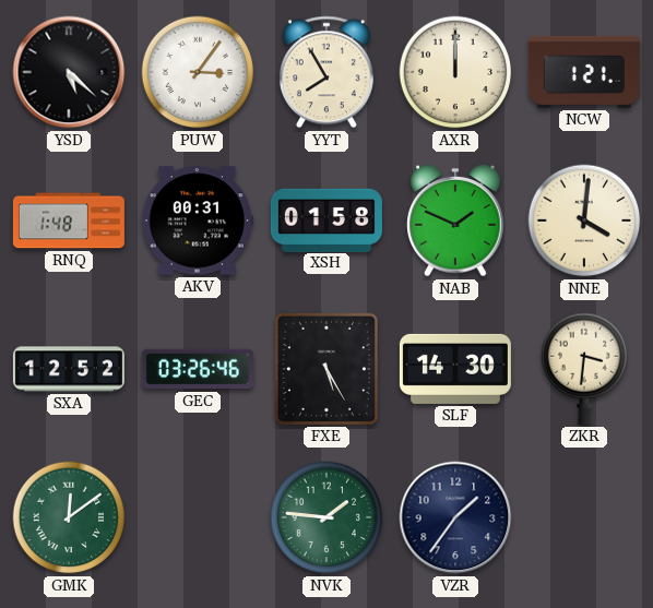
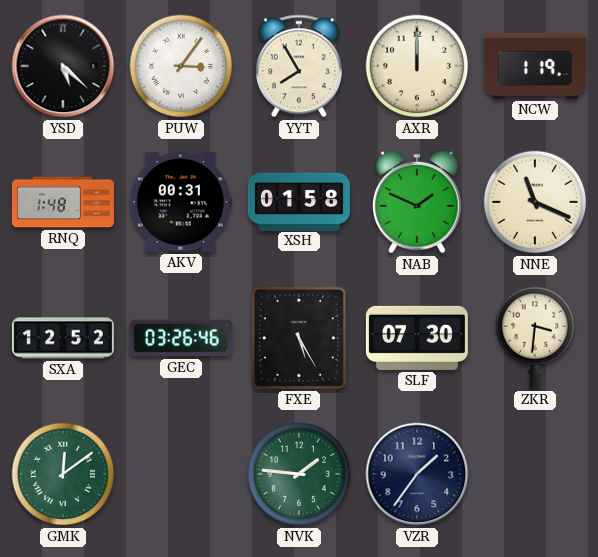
NCW: 1:21 -> 1:19
NNE: 4:01 -> 11:19
SLF: 14:30 -> 07:30
